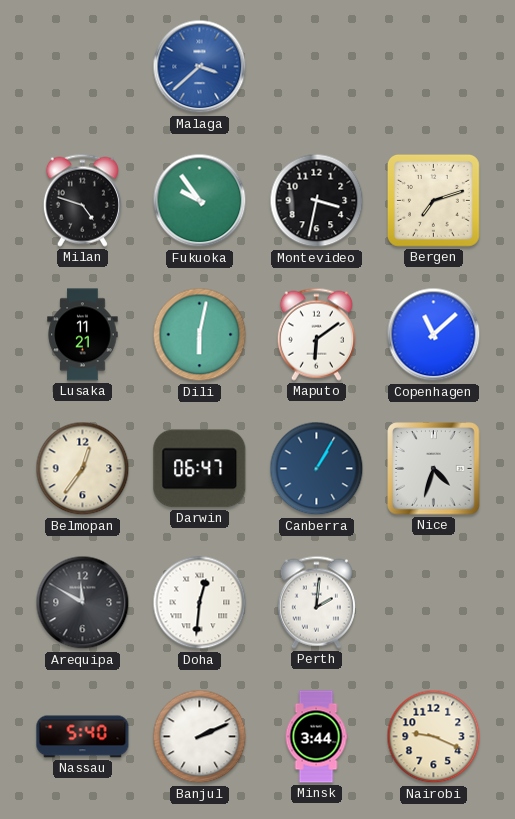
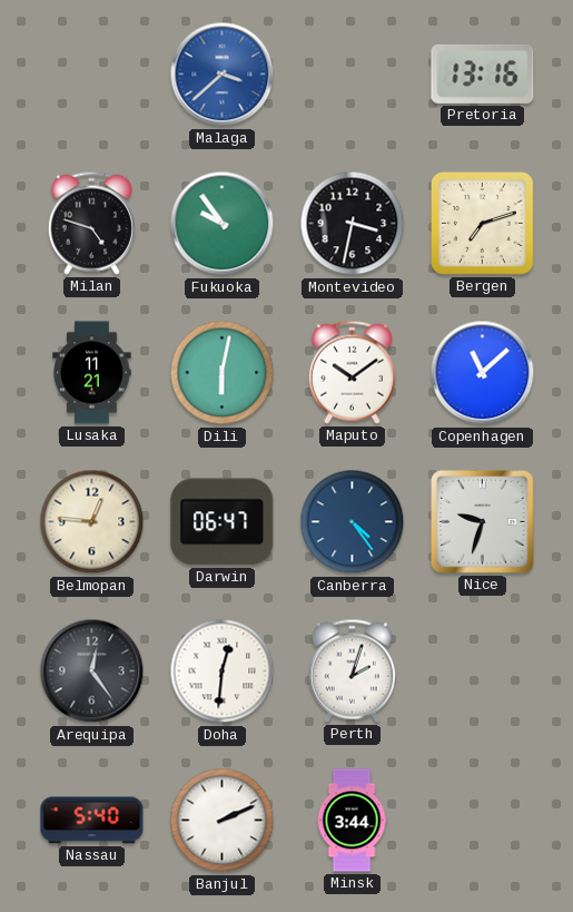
Pretoria: none -> 13:16
Maputo: 6:09 -> 10:09
Belmopan: 12:36 -> 12:46
Canberra: 1:05 -> 4:24
Nice: 4:33 -> 9:33
Arequipa: 11:50 -> 12:24
Perth: 2:01 -> 2:03
Nairobi: 9:19 -> none
